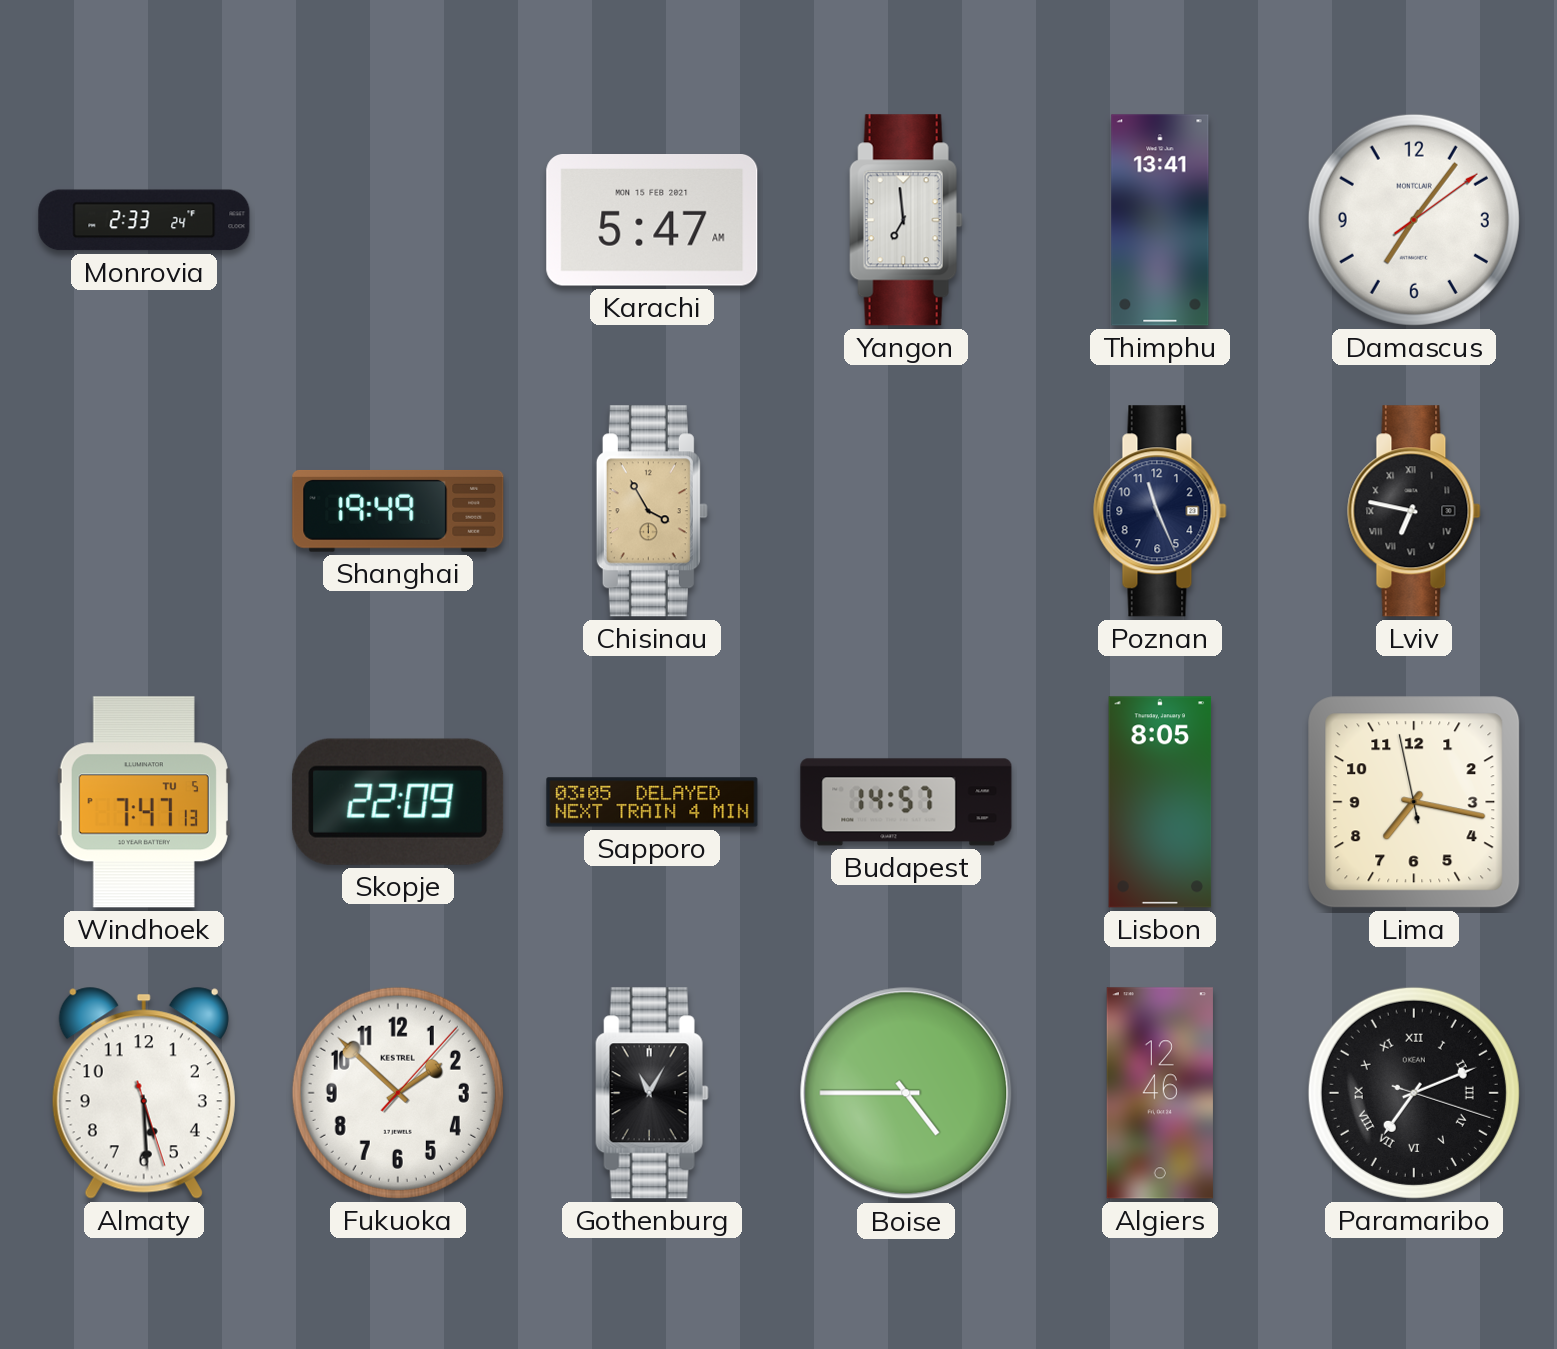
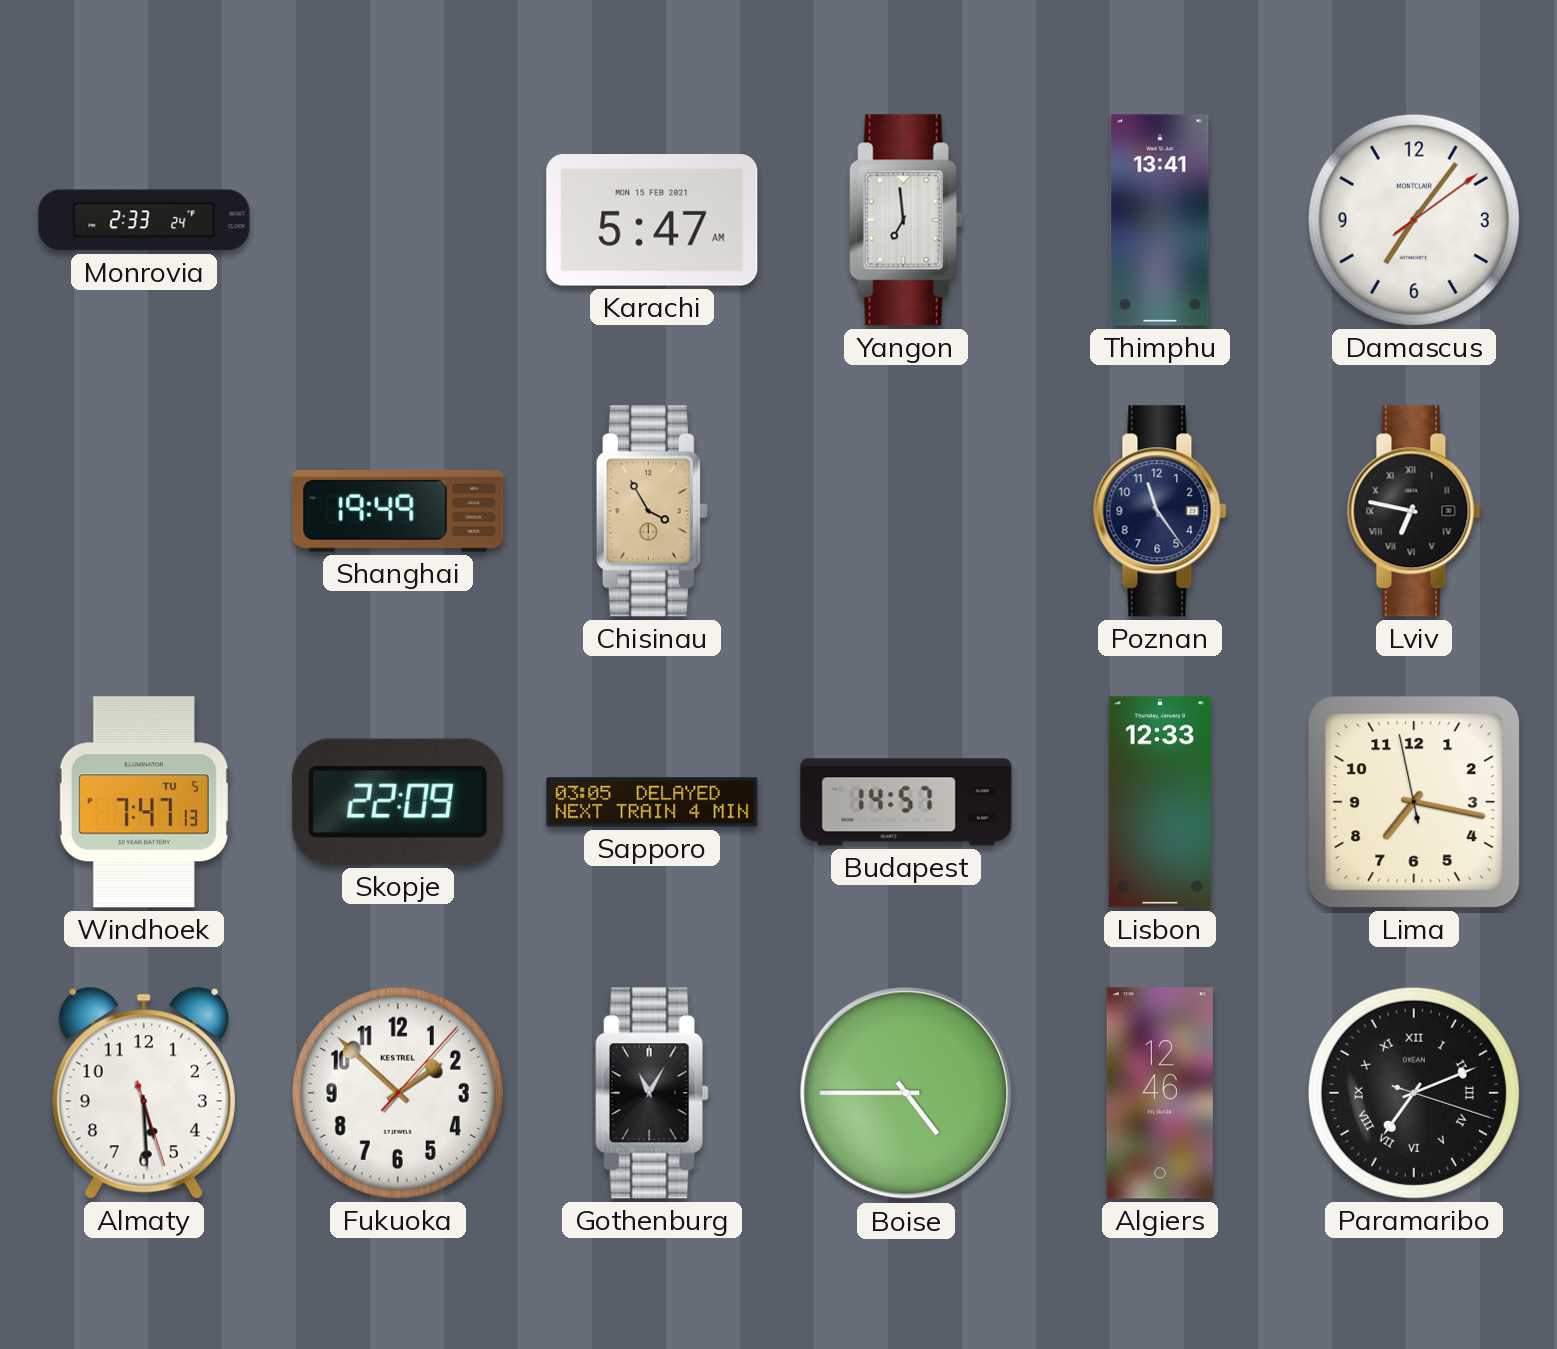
Poznan: 11:26 -> 11:24
Lisbon: 8:05 -> 12:33
